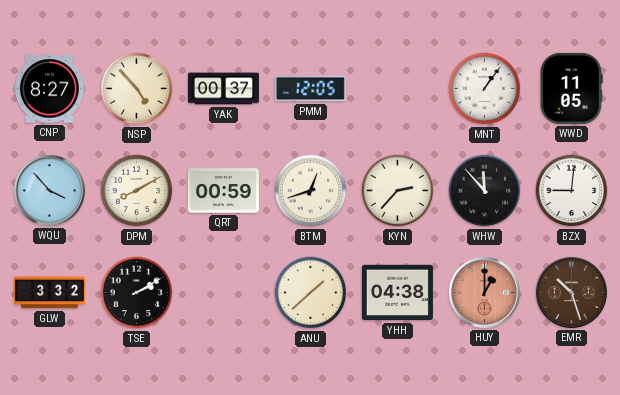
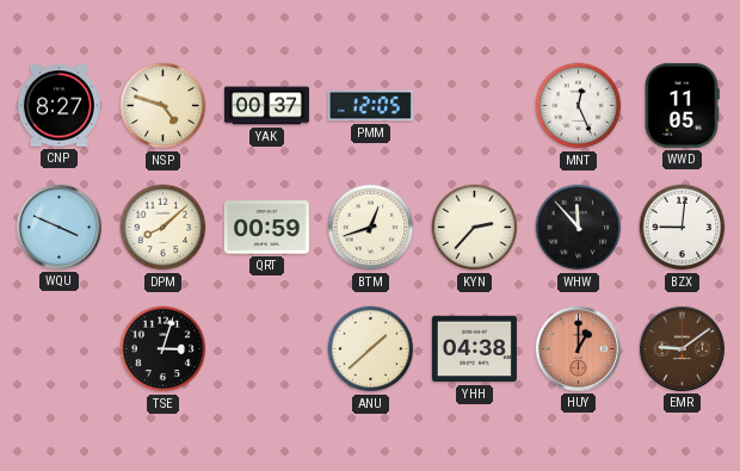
NSP: 4:53 -> 4:48
MNT: 1:06 -> 12:26
WQU: 3:53 -> 3:49
DPM: 8:10 -> 8:08
GLW: 3:32 -> none
TSE: 2:10 -> 3:03
EMR: 10:27 -> 9:09
